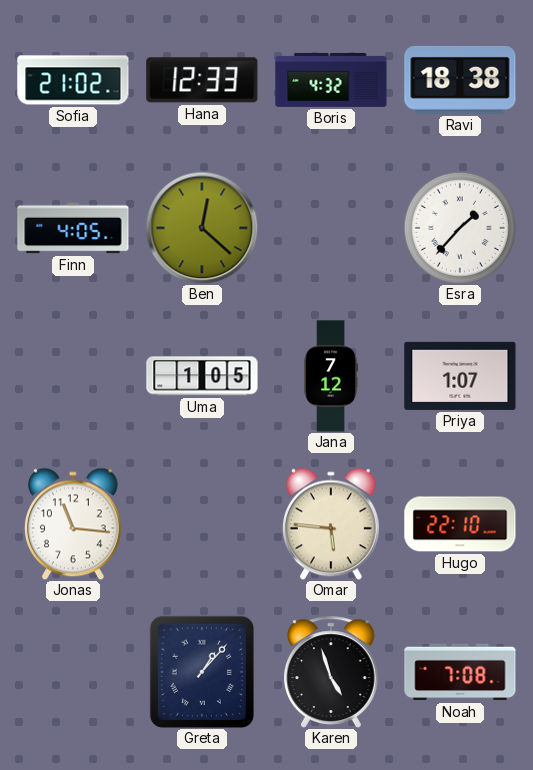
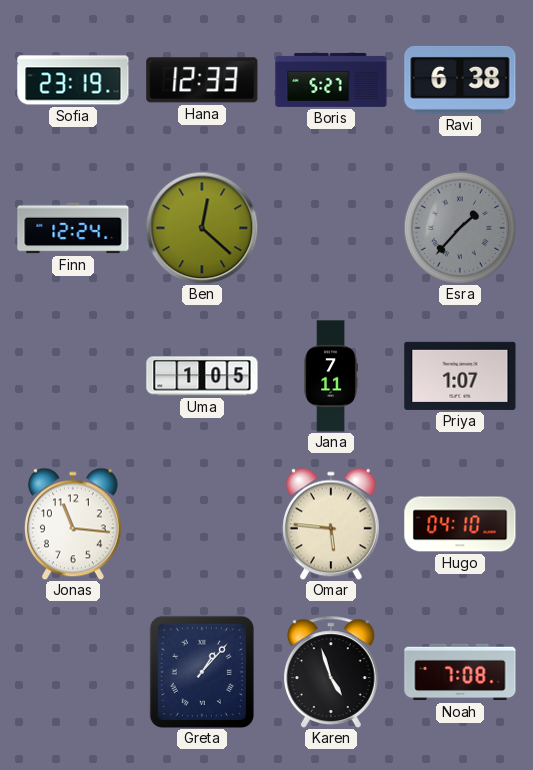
Sofia: 21:02 -> 23:19
Boris: 4:32 -> 5:27
Ravi: 18:38 -> 6:38
Finn: 4:05 -> 12:24
Esra dial: white -> grey
Jana: 7:12 -> 7:11
Hugo: 22:10 -> 04:10
